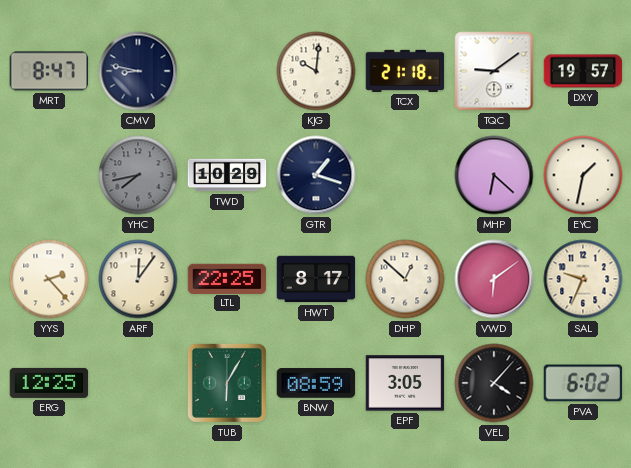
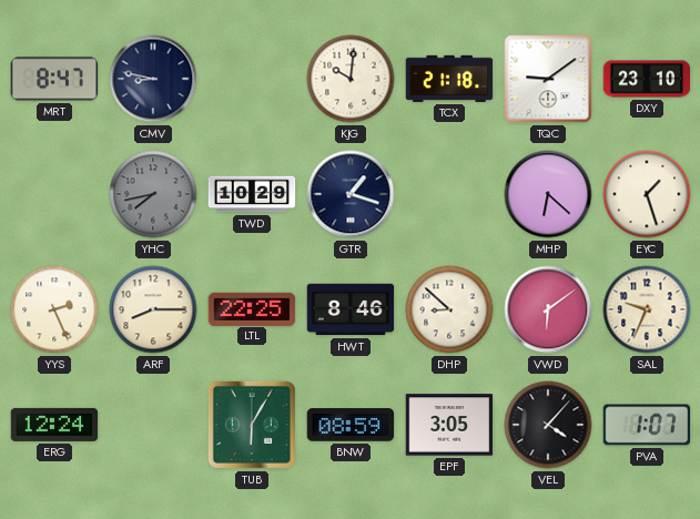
DXY: 19:57 -> 23:10
EYC: 1:32 -> 1:27
YYS: 2:23 -> 2:26
ARF: 12:06 -> 8:15
HWT: 8:17 -> 8:46
DHP: 12:52 -> 8:52
ERG: 12:25 -> 12:24
PVA: 6:02 -> 1:07
